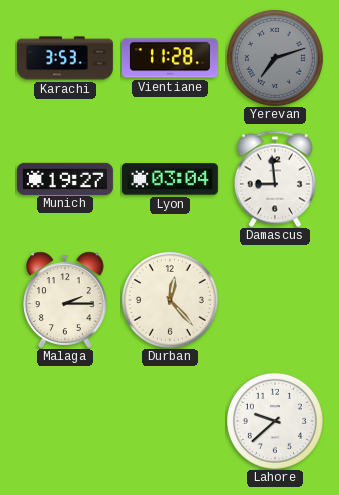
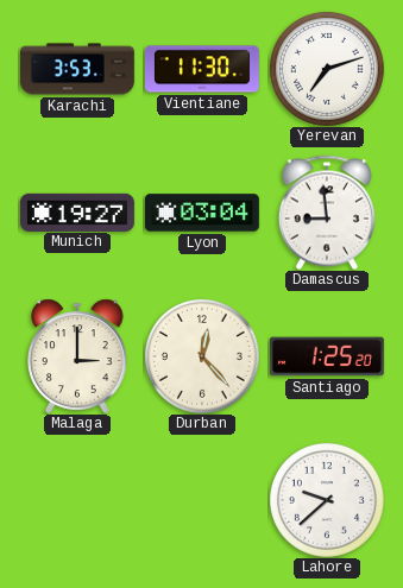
Vientiane: 11:28 -> 11:30
Yerevan dial: grey -> white
Malaga: 2:15 -> 3:00
Santiago: none -> 1:25
